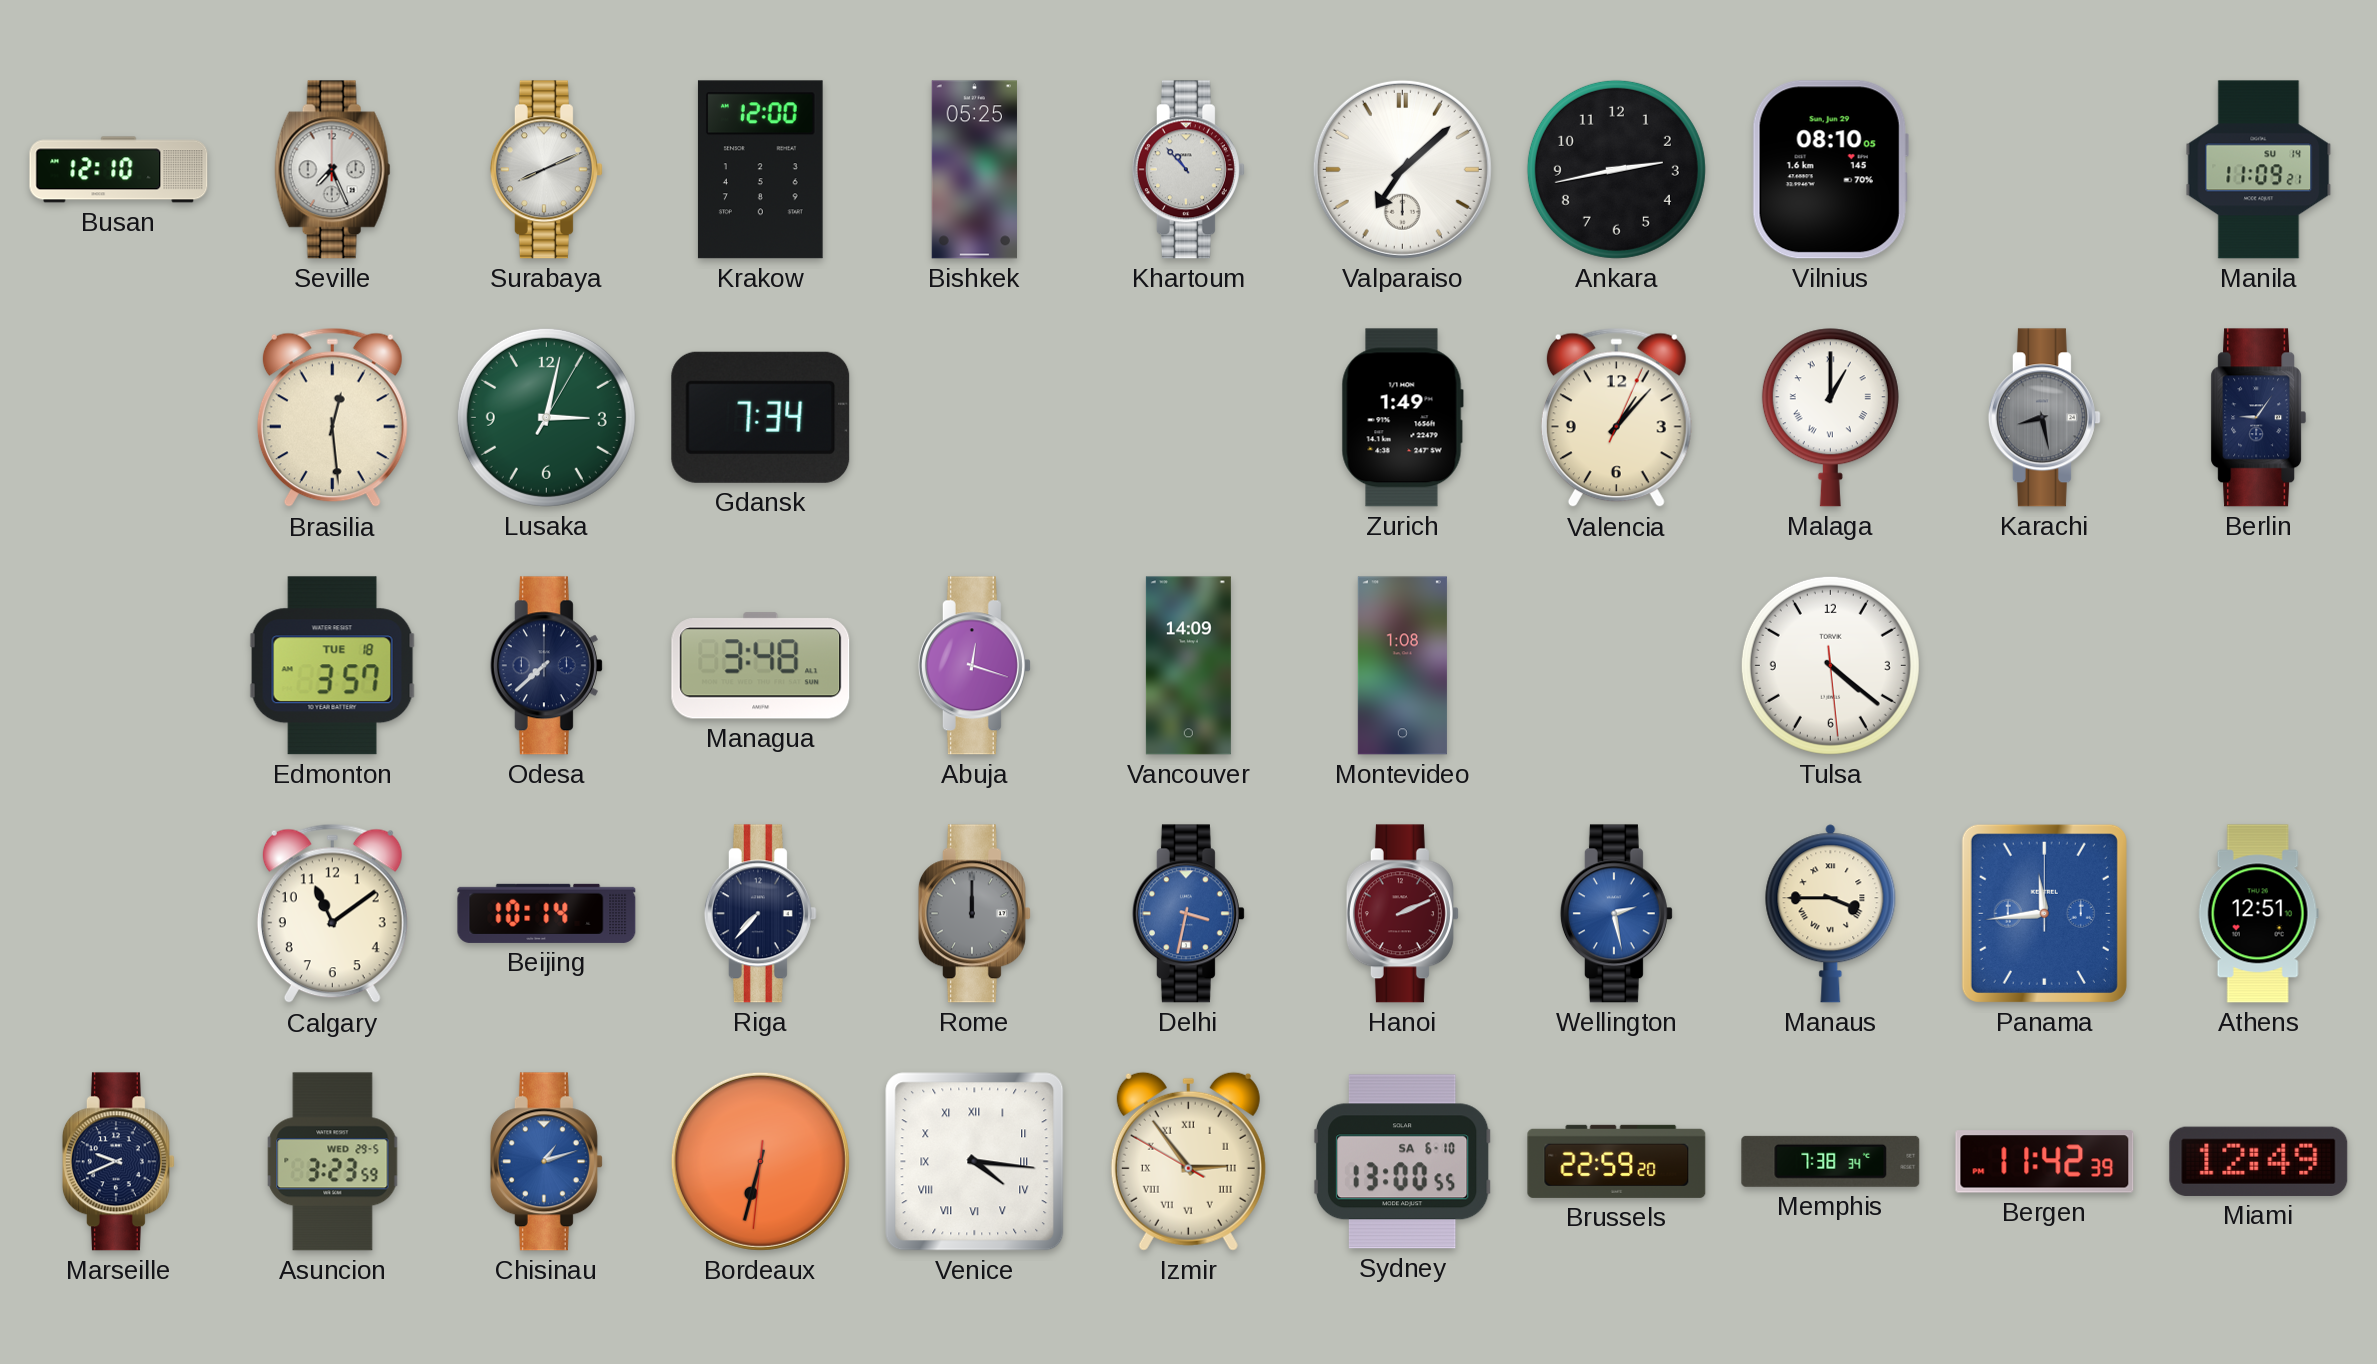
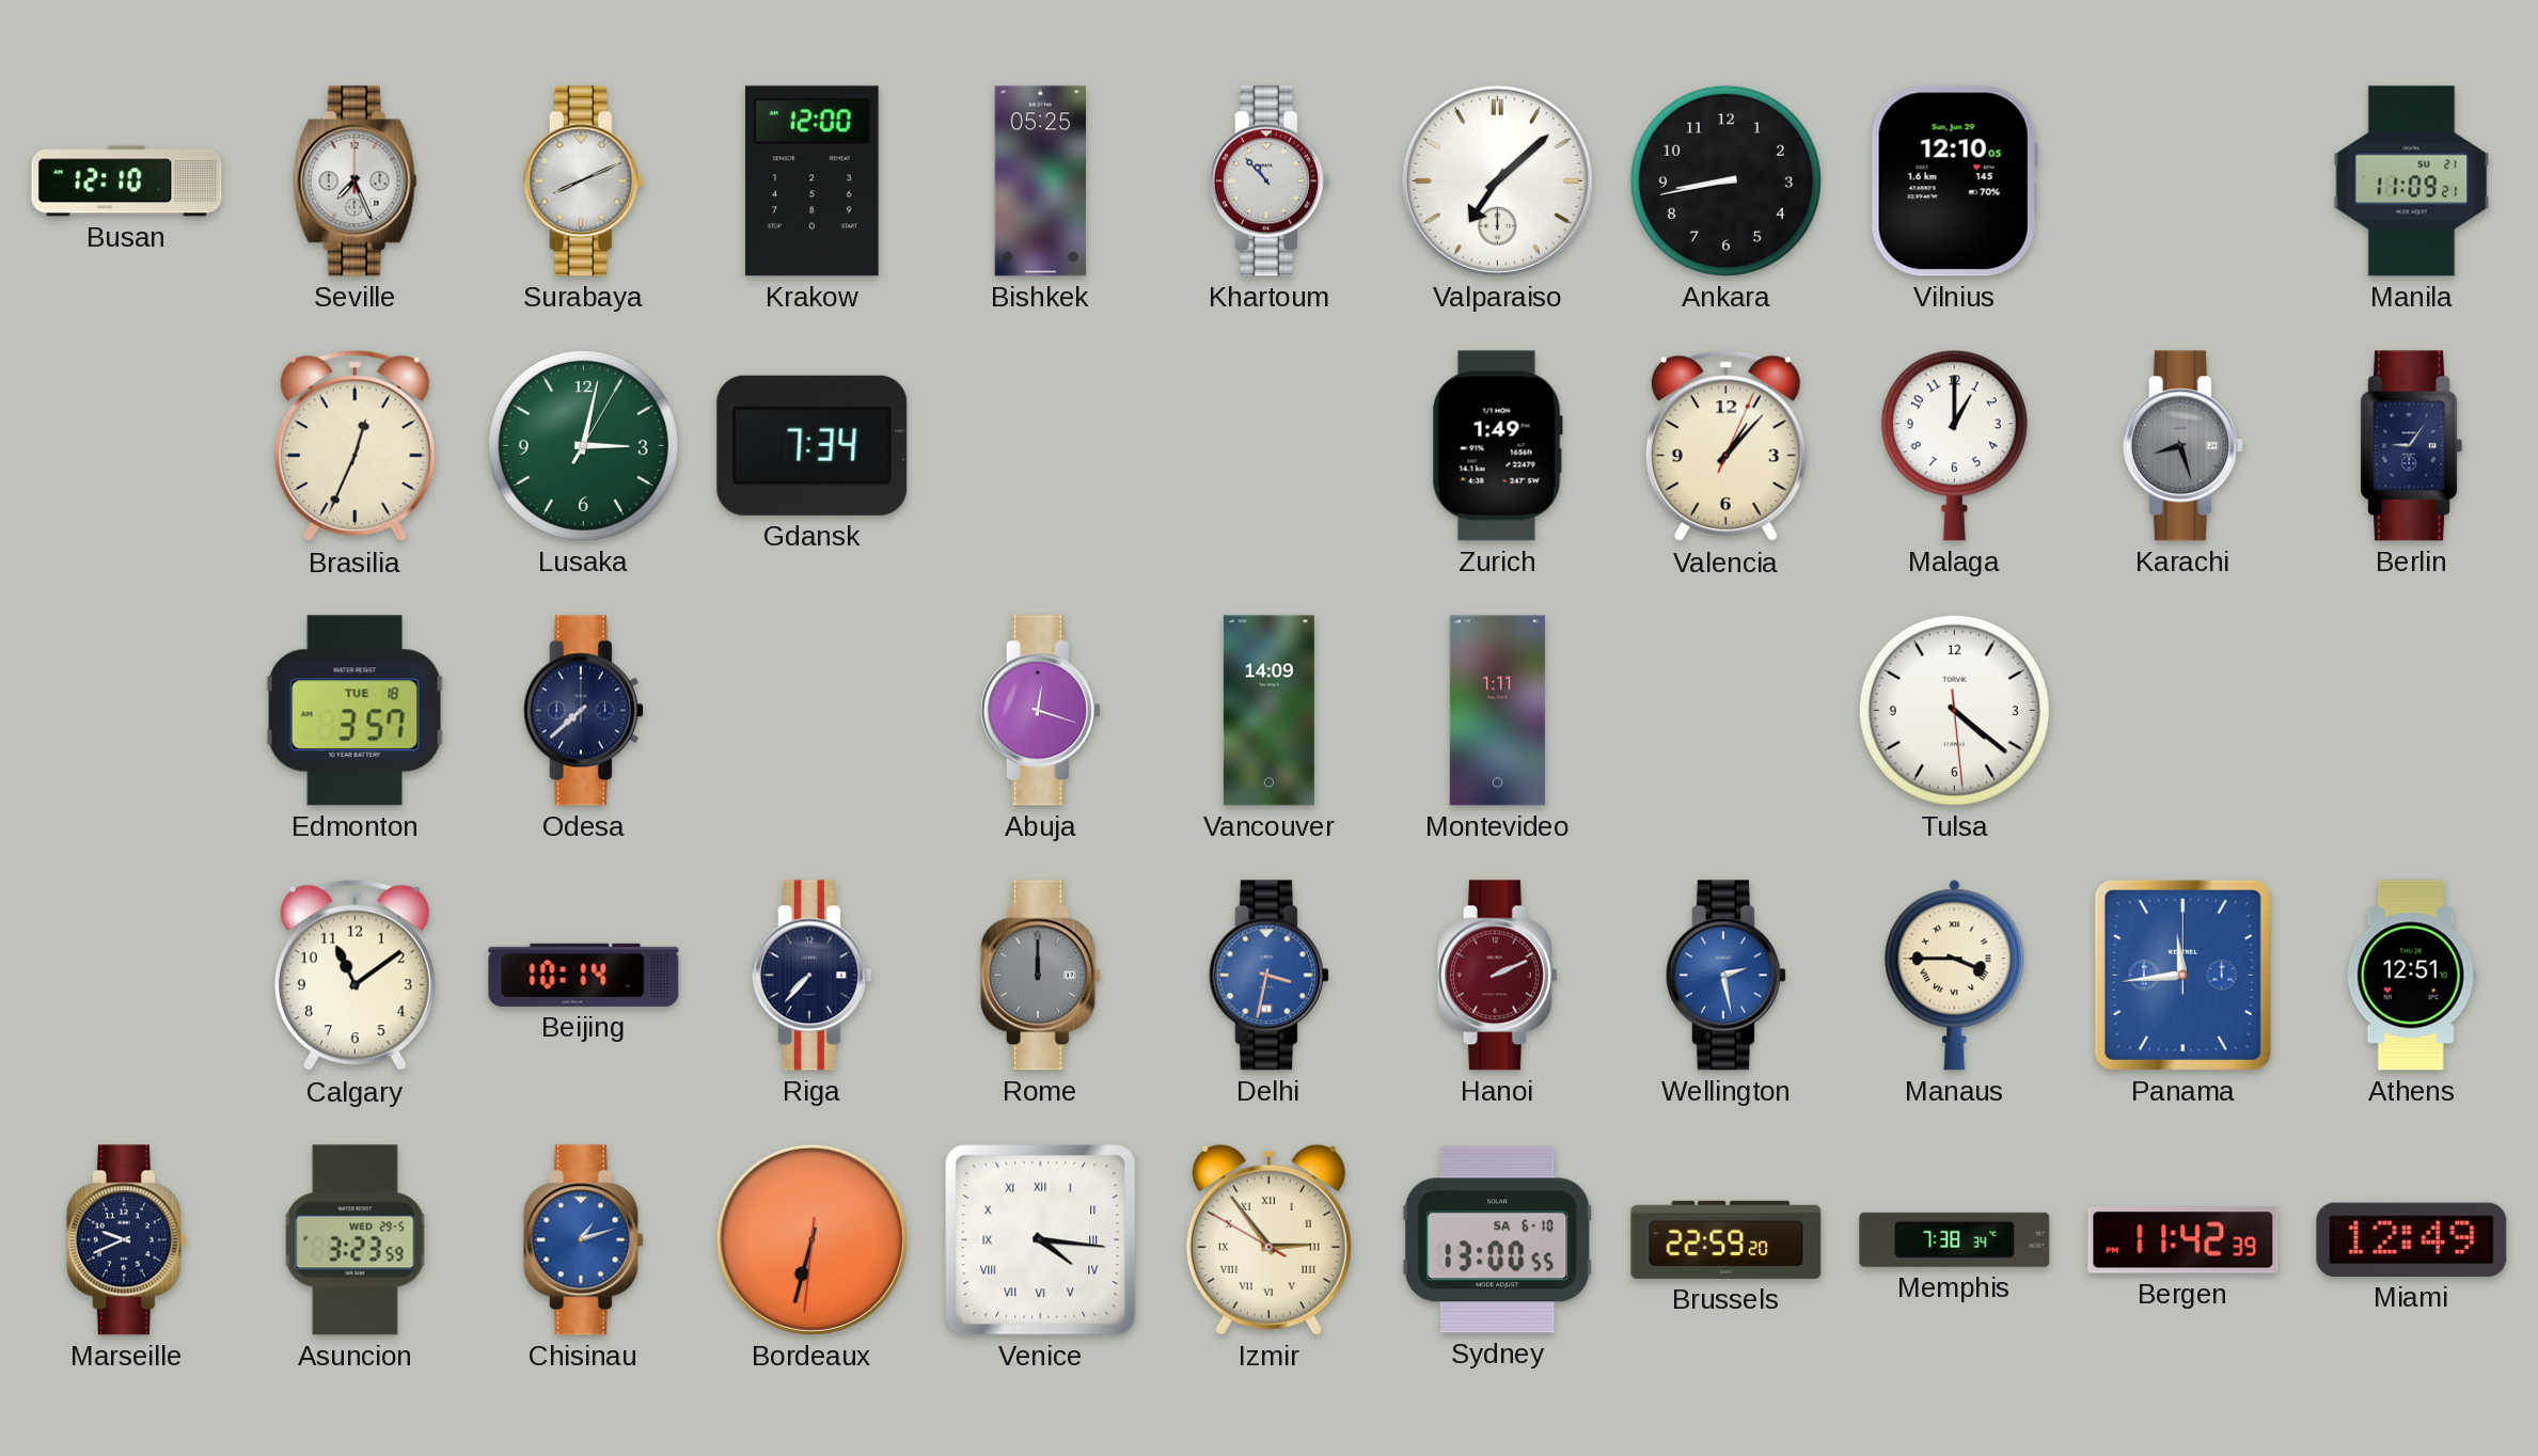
Ankara: 2:43 -> 8:43
Vilnius: 08:10 -> 12:10
Manila date: SU 14 -> SU 21
Brasilia: 12:29 -> 12:34
Malaga numerals: Roman -> Arabic
Karachi: 8:28 -> 8:27
Managua: 3:48 -> none
Montevideo: 1:08 -> 1:11
